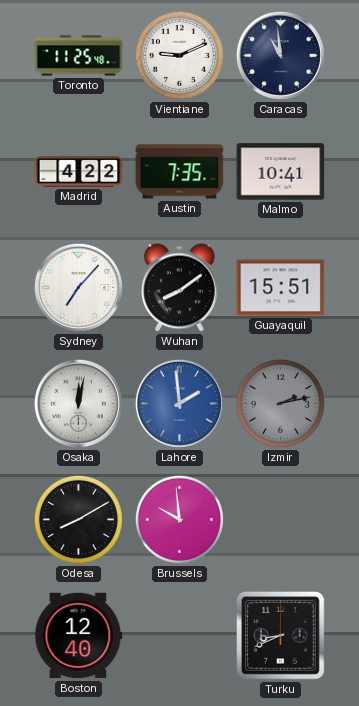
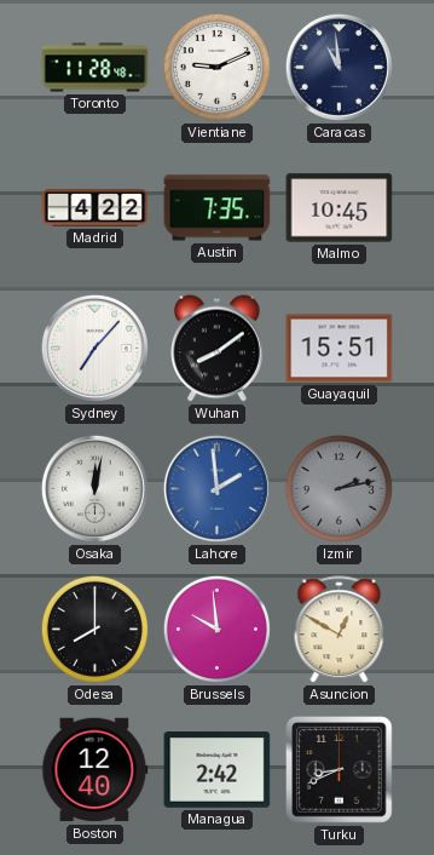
Toronto: 11:25 -> 11:28
Malmo: 10:41 -> 10:45
Odesa: 8:10 -> 8:00
Asuncion: none -> 12:50
Managua: none -> 2:42
